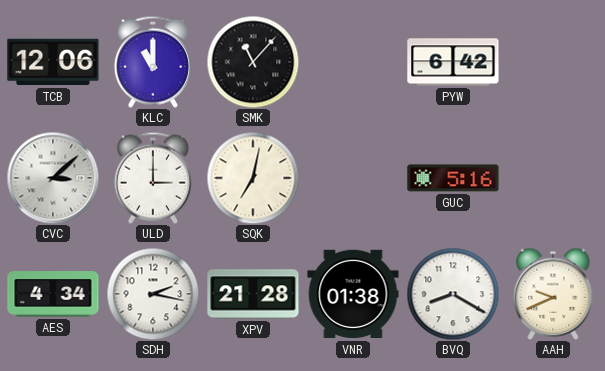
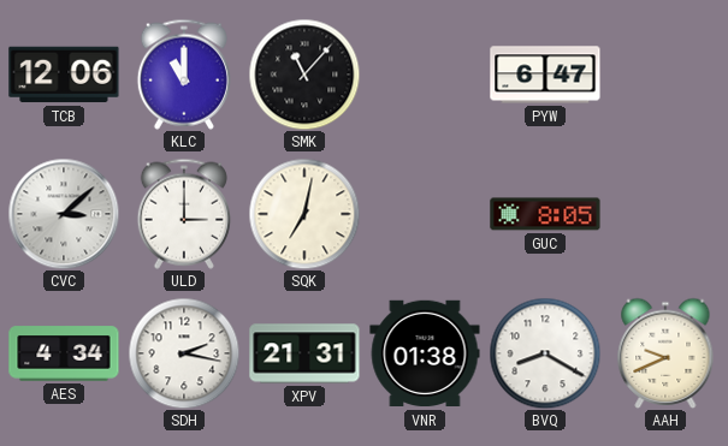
PYW: 6:42 -> 6:47
GUC: 5:16 -> 8:05
XPV: 21:28 -> 21:31
